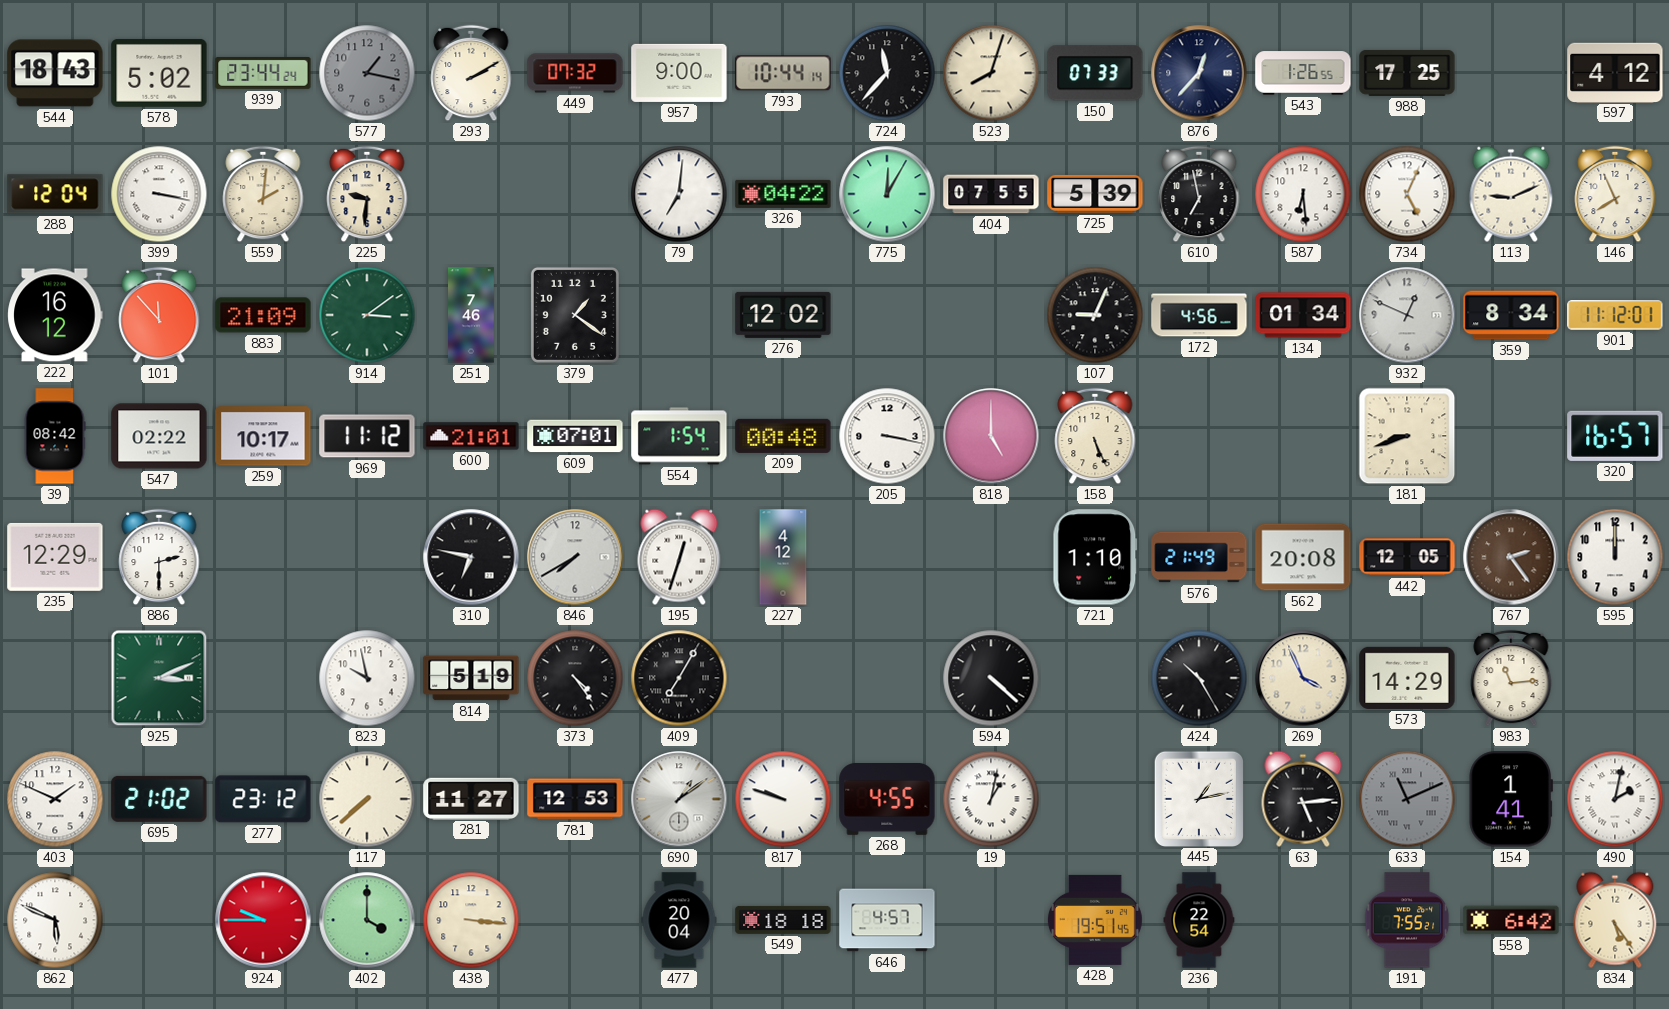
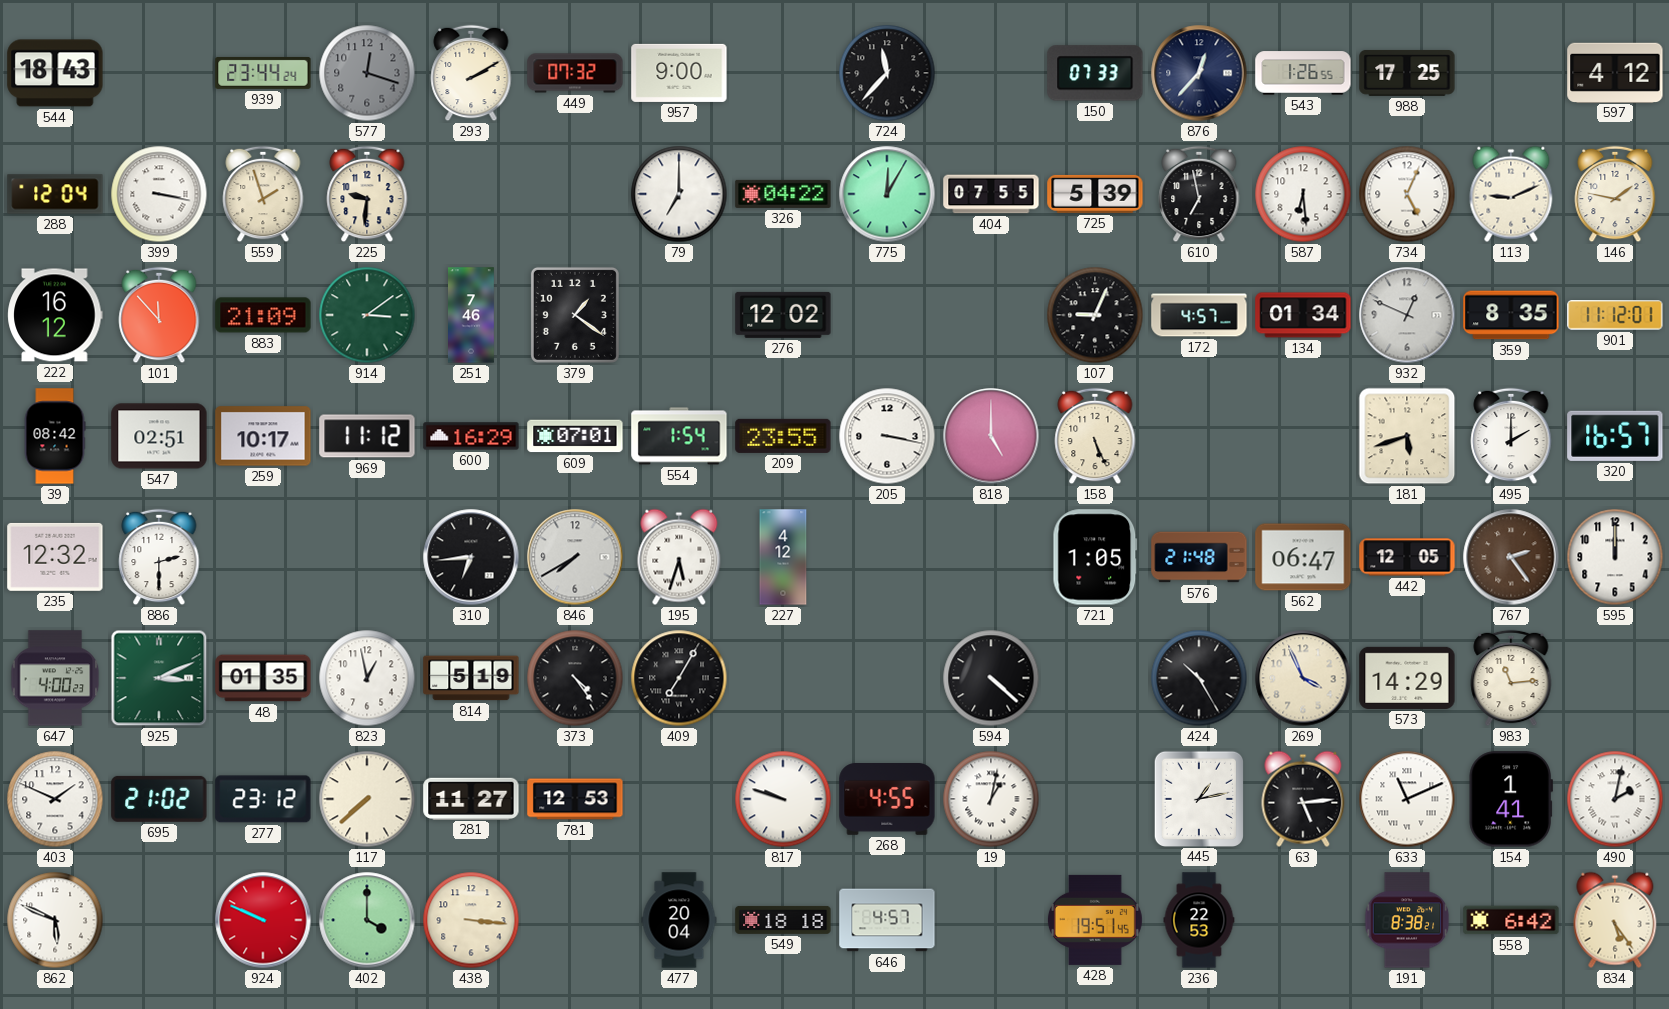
578: 5:02 -> none
577: 1:17 -> 12:18
793: 10:44 -> none
523: 8:03 -> none
559: 2:01 -> 1:57
79: 7:01 -> 7:00
146: 7:56 -> 1:47
172: 4:56 -> 4:57
359: 8:34 -> 8:35
547: 02:22 -> 02:51
600: 21:01 -> 16:29
209: 00:48 -> 23:55
181: 8:42 -> 5:42
495: none -> 2:00
235: 12:29 -> 12:32
310: 6:47 -> 6:44
195: 12:33 -> 5:33
721: 1:10 -> 1:05
576: 21:49 -> 21:48
562: 20:08 -> 06:47
647: none -> 4:00
48: none -> 01:35
823: 9:58 -> 12:58
690: 1:09 -> none
633 dial: grey -> white
924: 9:45 -> 9:49
236: 22:54 -> 22:53
191: 7:55 -> 8:38
